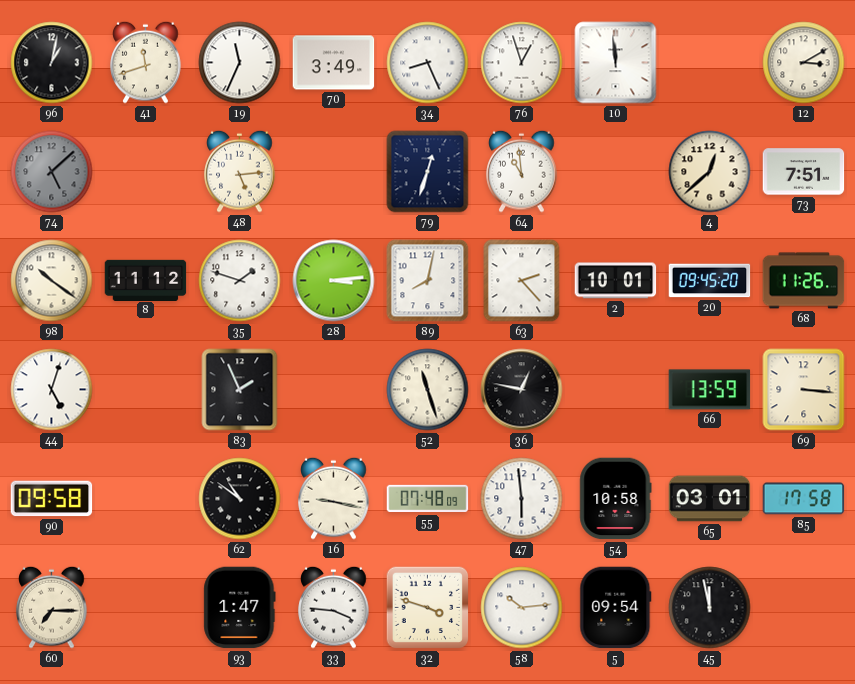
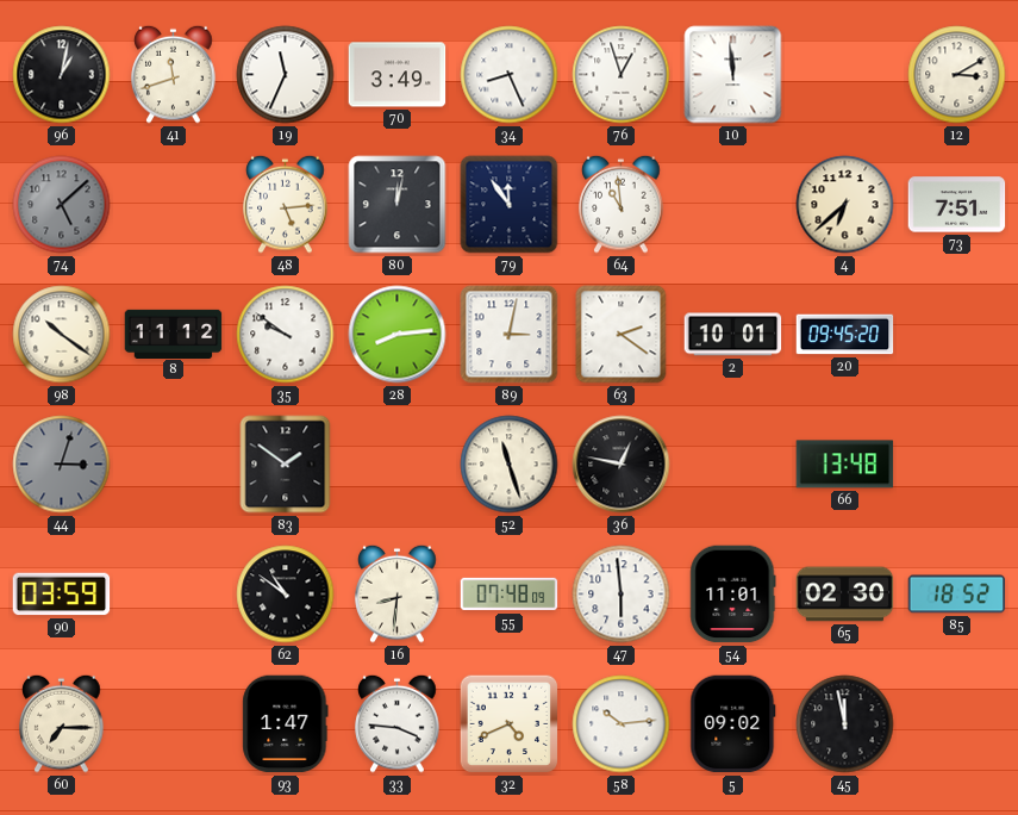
80: none -> 12:02
79: 12:33 -> 11:54
4: 12:38 -> 6:38
35: 1:48 -> 9:51
28: 3:14 -> 8:14
89: 8:02 -> 3:02
63: 2:23 -> 2:21
68: 11:26 -> none
44: 5:03 -> 3:03
44 dial: white -> grey
83: 1:56 -> 1:51
66: 13:59 -> 13:48
69: 3:16 -> none
90: 09:58 -> 03:59
16: 9:17 -> 8:31
54: 10:58 -> 11:01
65: 03:01 -> 02:30
85: 17:58 -> 18:52
32: 3:48 -> 4:41
5: 09:54 -> 09:02
